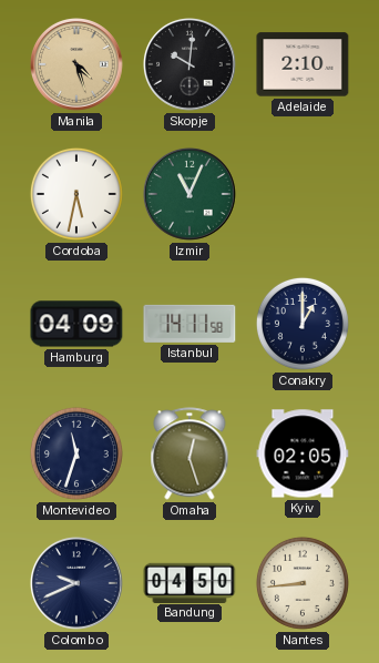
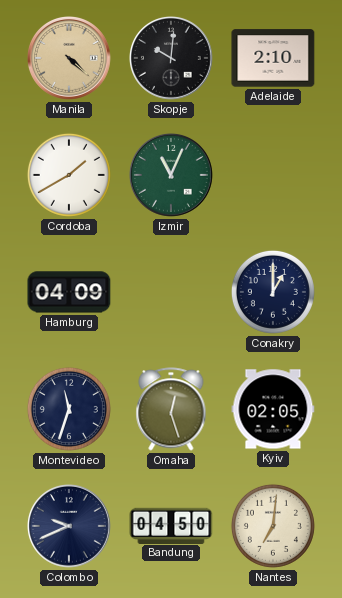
Manila: 4:27 -> 4:22
Cordoba: 5:32 -> 1:40
Istanbul: 14:11 -> none
Nantes: 8:44 -> 7:01
